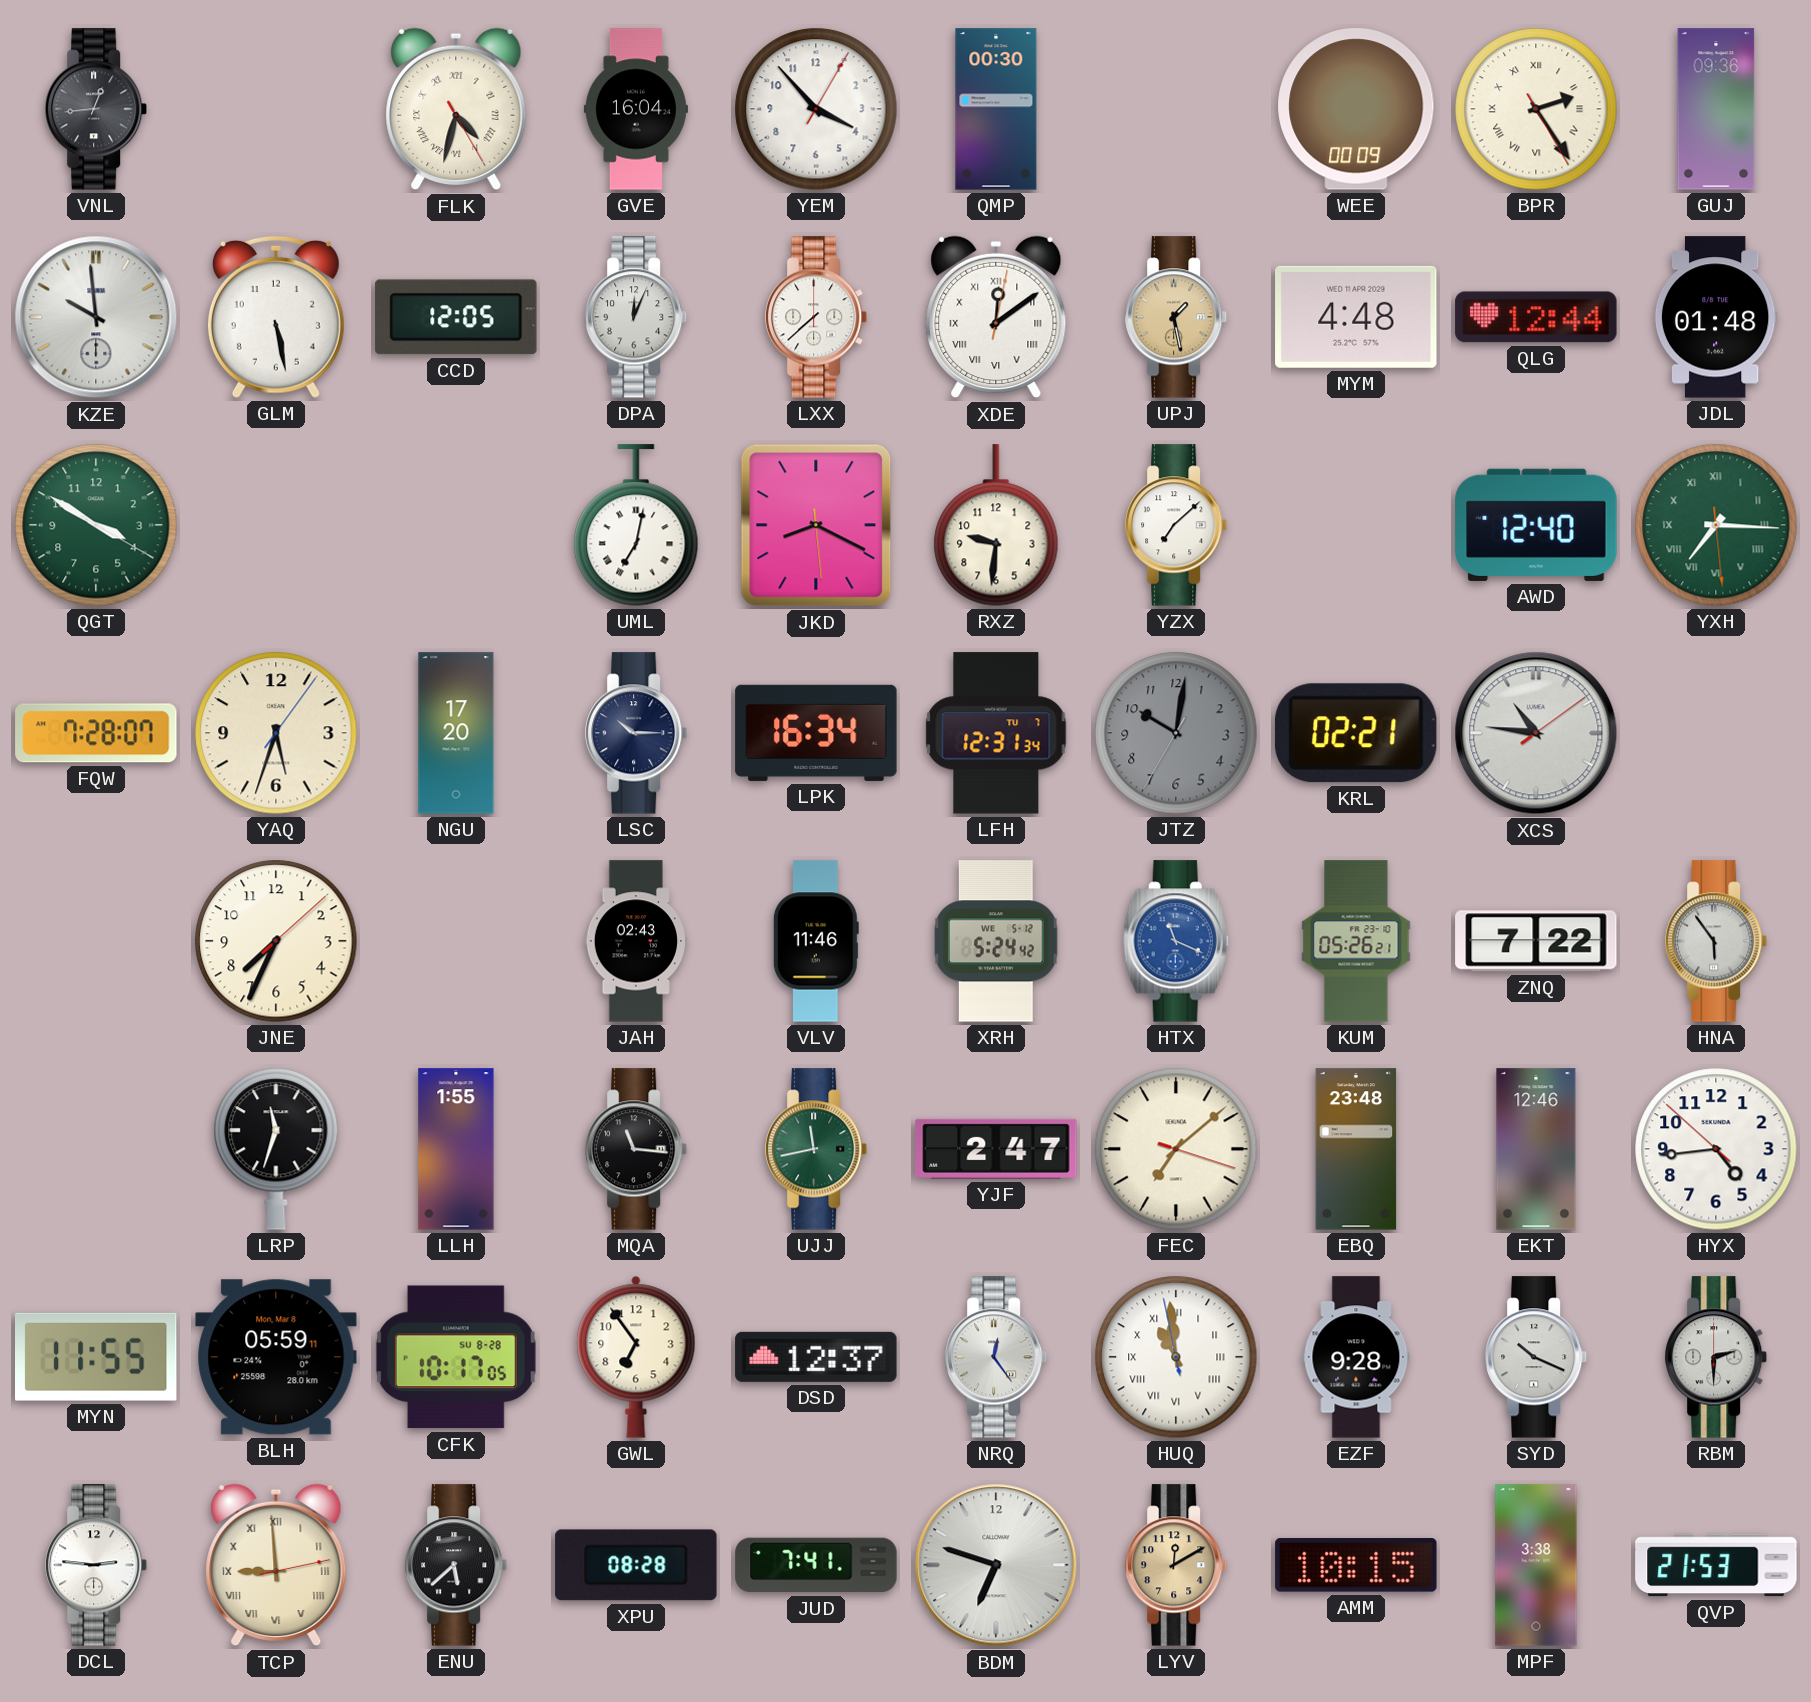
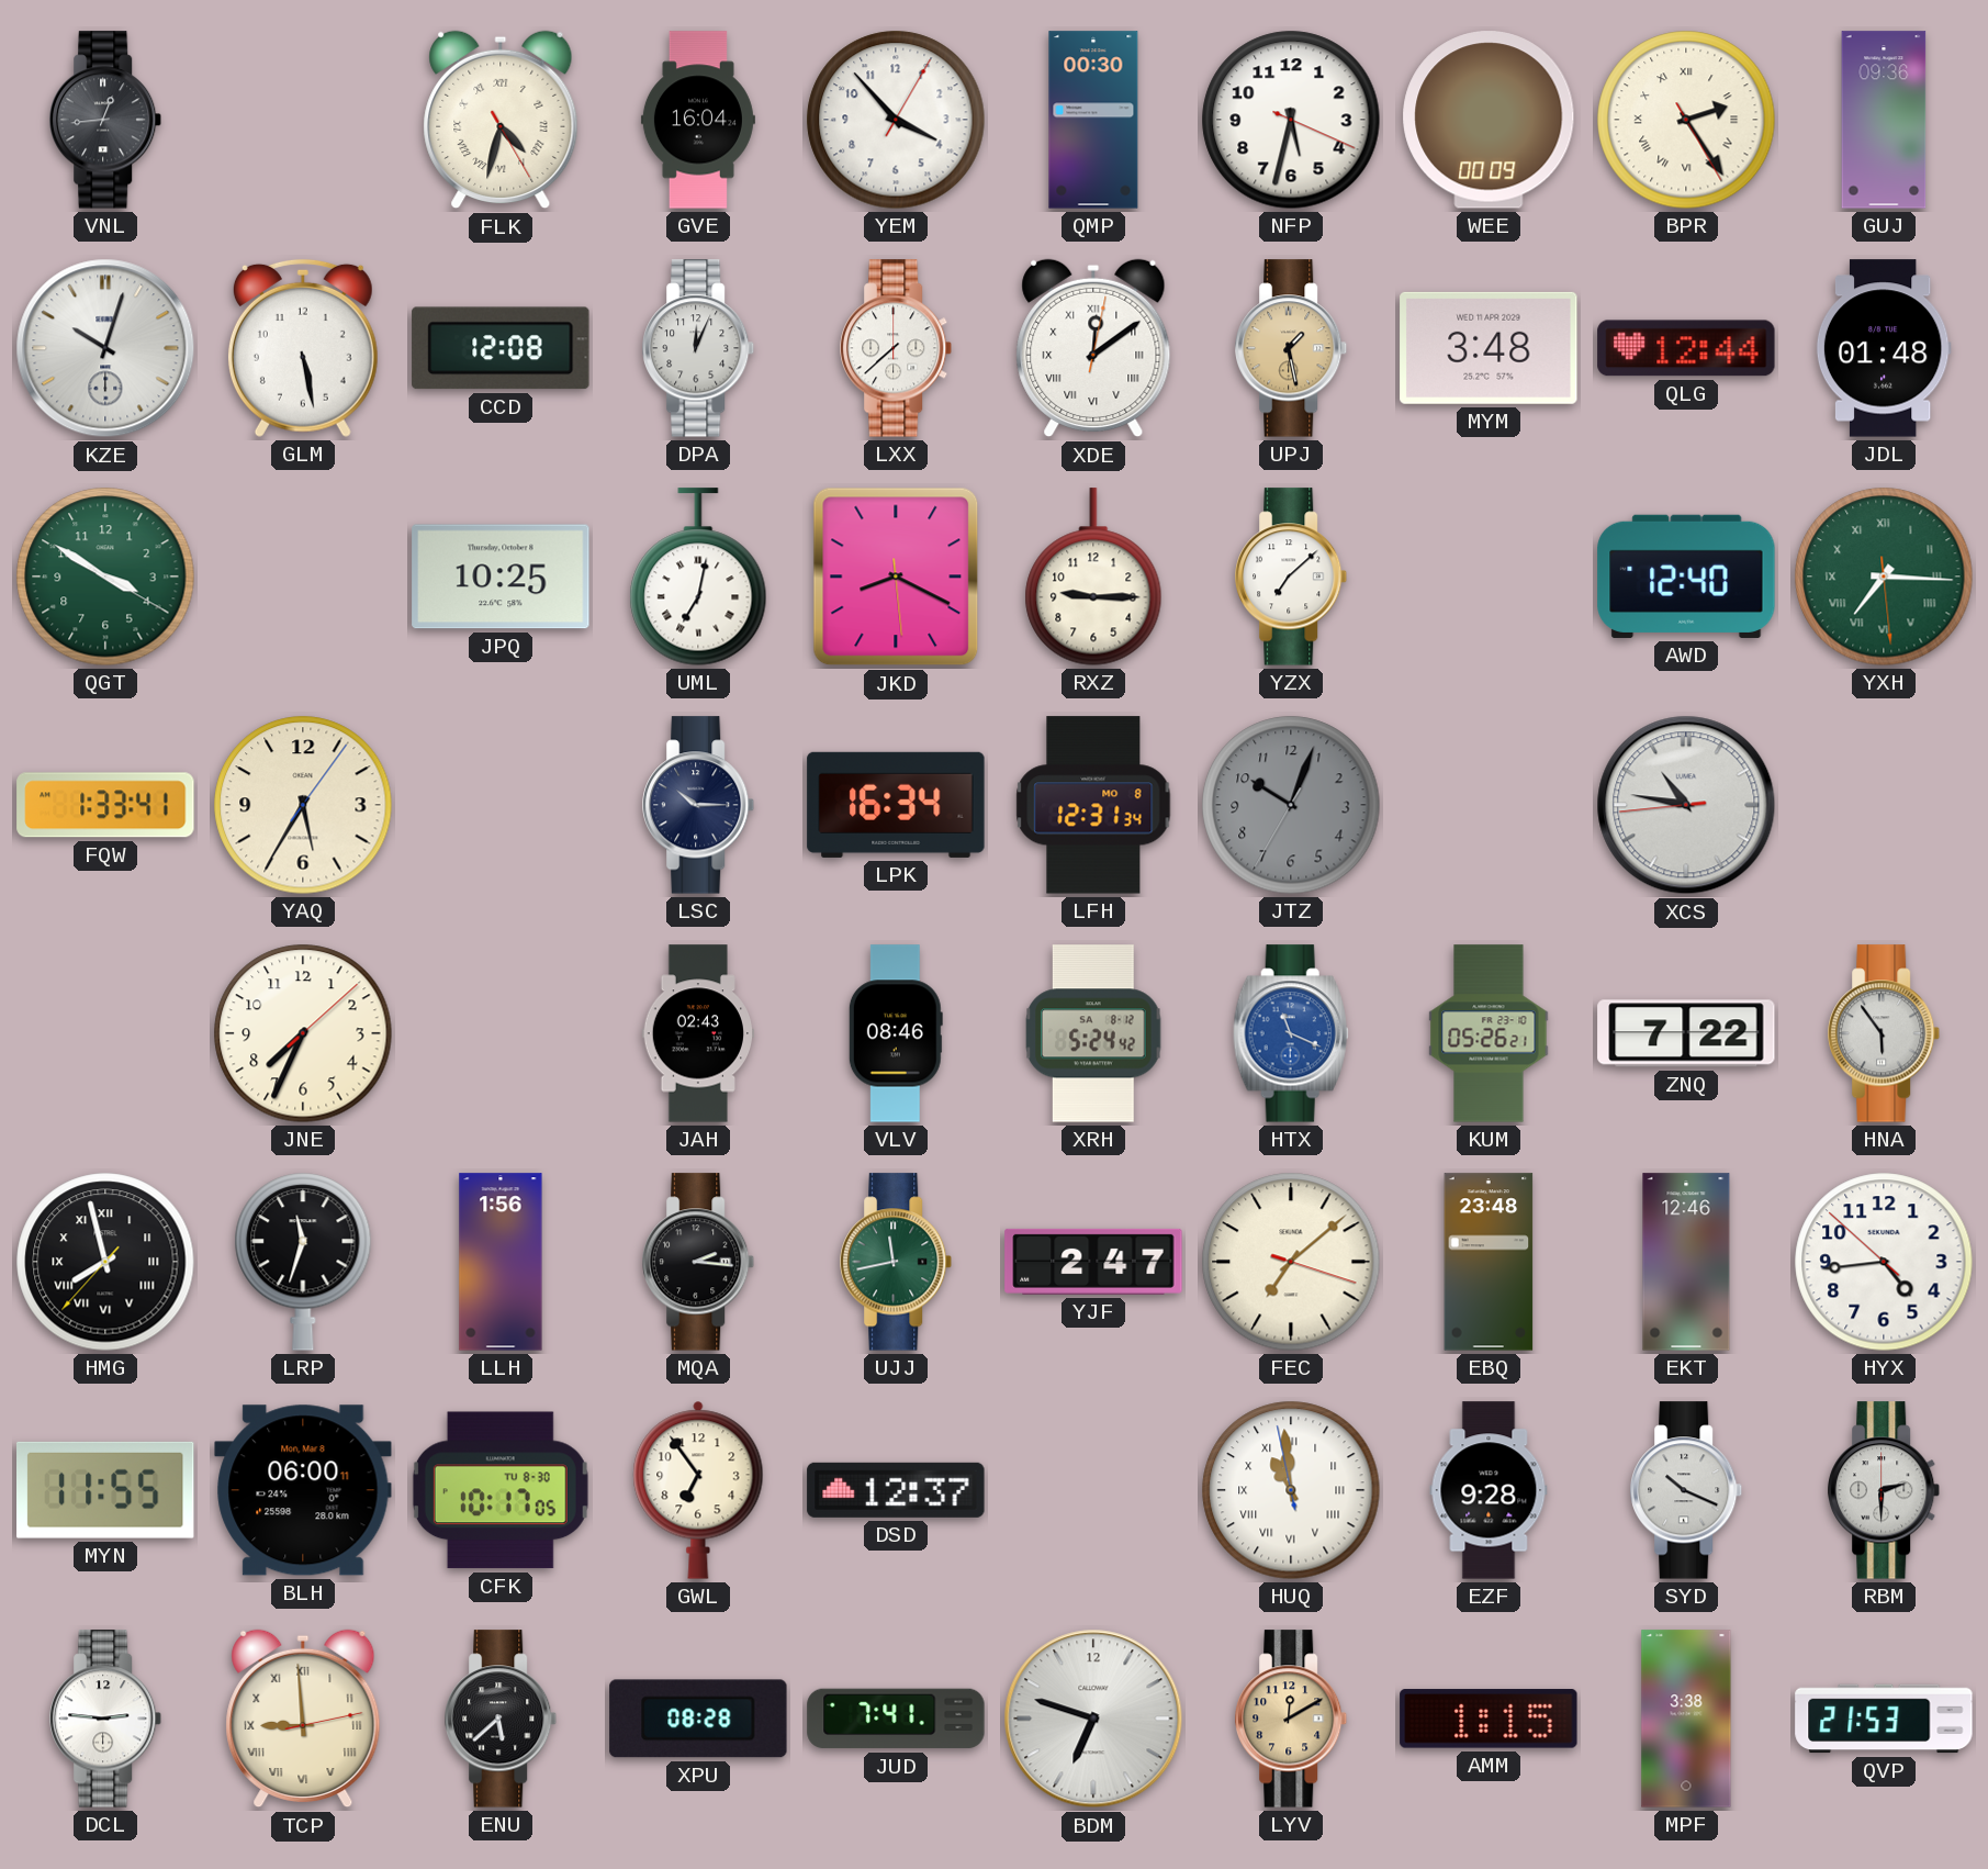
NFP: none -> 5:32
KZE: 9:59 -> 10:03
CCD: 12:05 -> 12:08
MYM: 4:48 -> 3:48
JPQ: none -> 10:25
RXZ: 9:31 -> 9:15
FQW: 7:28 -> 1:33
YAQ: 5:33 -> 5:35
NGU: 17:20 -> none
LFH date: TU 7 -> MO 8
JTZ: 10:01 -> 10:03
KRL: 02:21 -> none
XCS: 10:46:09 -> 10:46:44
VLV: 11:46 -> 08:46
XRH date: WE 5-12 -> SA 8-12
HMG: none -> 7:57
LLH: 1:55 -> 1:56
MQA: 11:16 -> 2:16
BLH: 05:59 -> 06:00
CFK date: SU 8-28 -> TU 8-30
NRQ: 12:24 -> none
AMM: 10:15 -> 1:15
